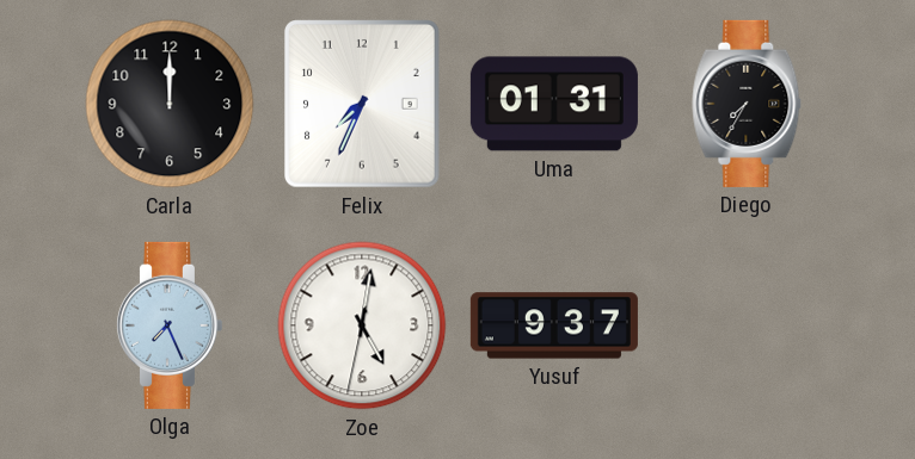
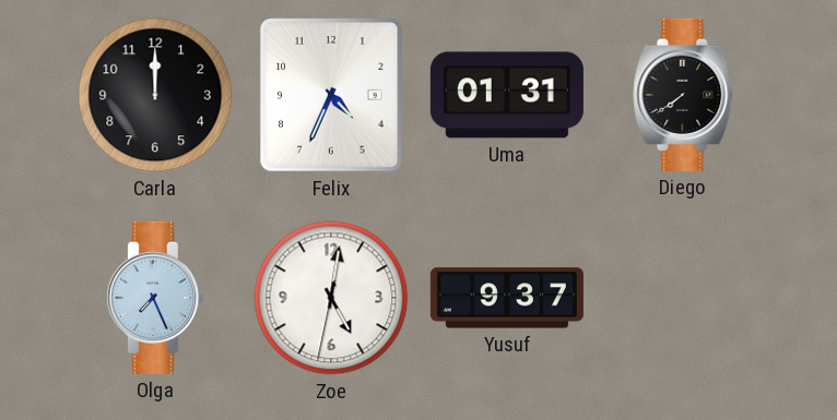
Felix: 7:34 -> 4:34
Diego: 7:35 -> 7:39
